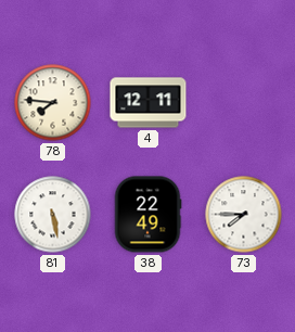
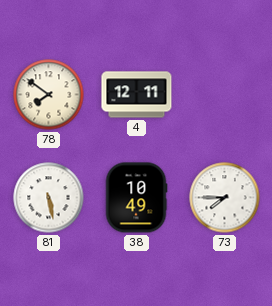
78: 7:46 -> 7:51
38: 22:49 -> 10:49
